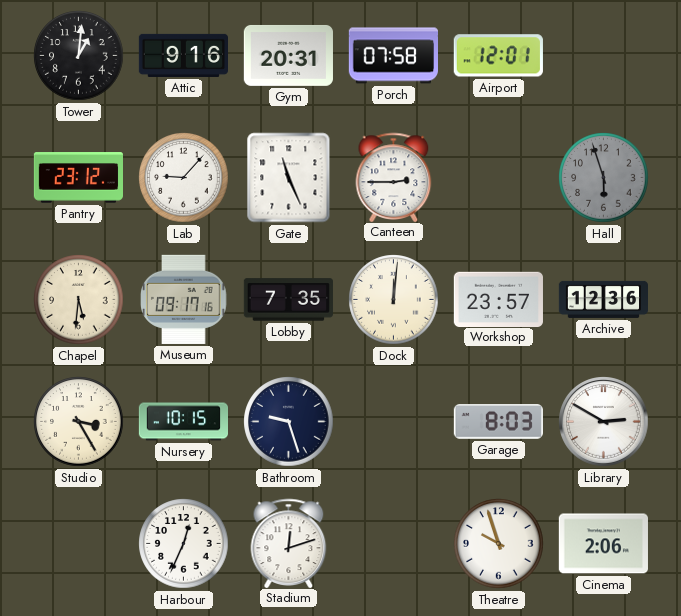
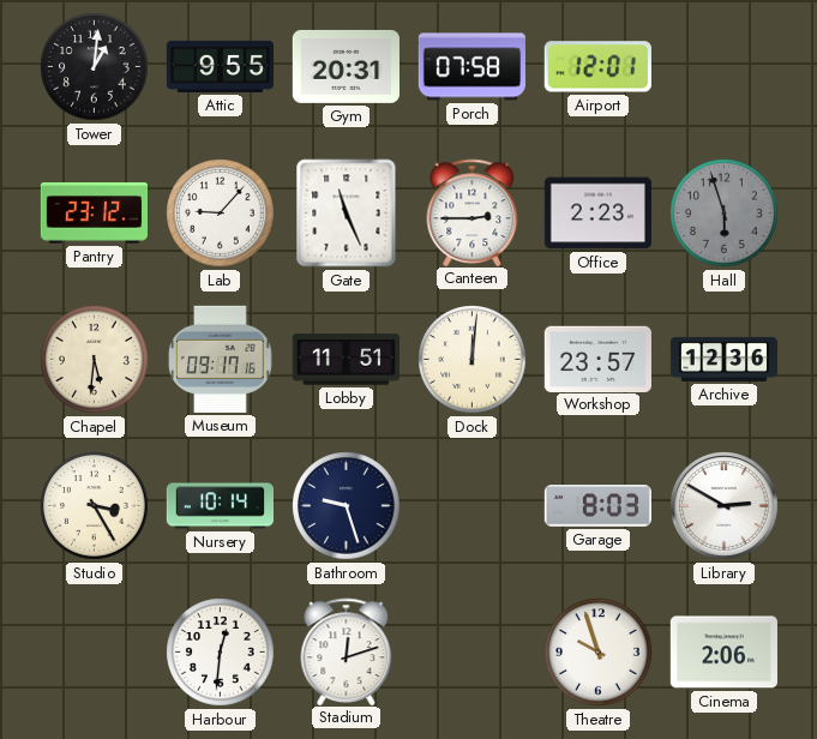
Attic: 9:16 -> 9:55
Office: none -> 2:23
Lobby: 7:35 -> 11:51
Nursery: 10:15 -> 10:14
Harbour: 12:34 -> 12:31
